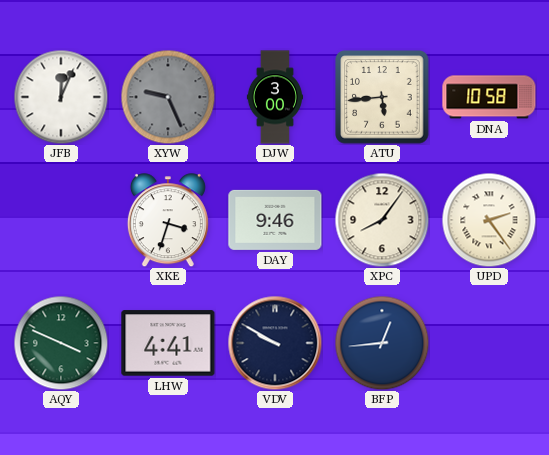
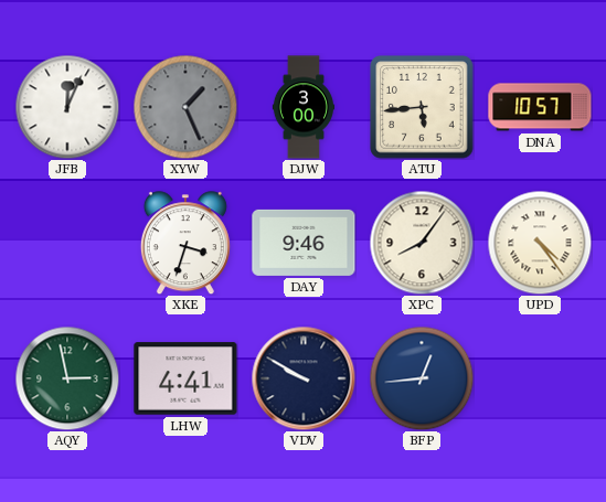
XYW: 9:26 -> 1:26
DNA: 10:58 -> 10:57
UPD: 2:24 -> 4:24
AQY: 3:49 -> 2:58
